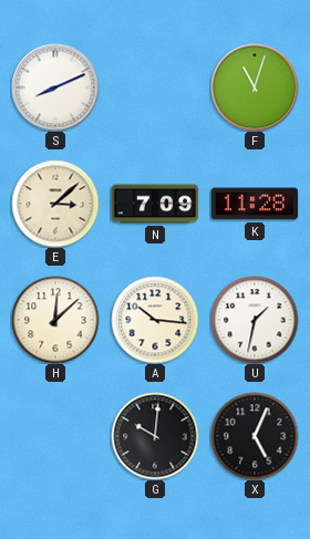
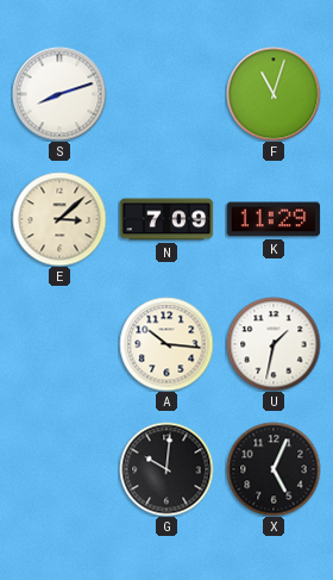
S: 8:11 -> 8:12
K: 11:28 -> 11:29
H: 12:08 -> none
